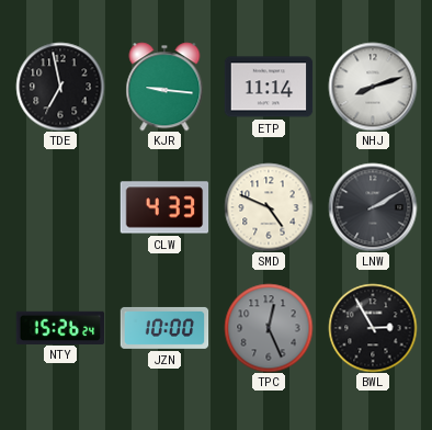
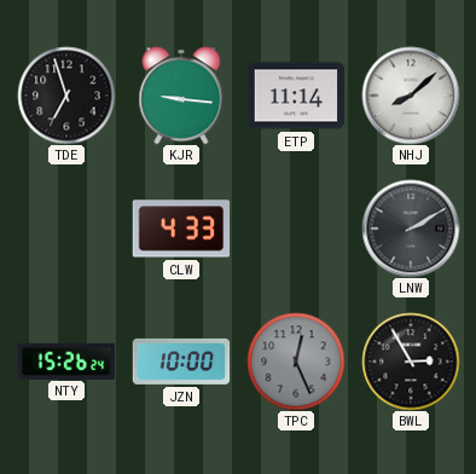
TDE: 6:58 -> 6:57
NHJ: 8:12 -> 8:08
SMD: 4:49 -> none
